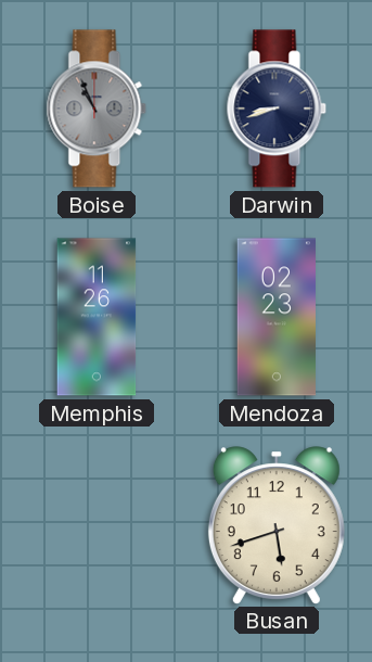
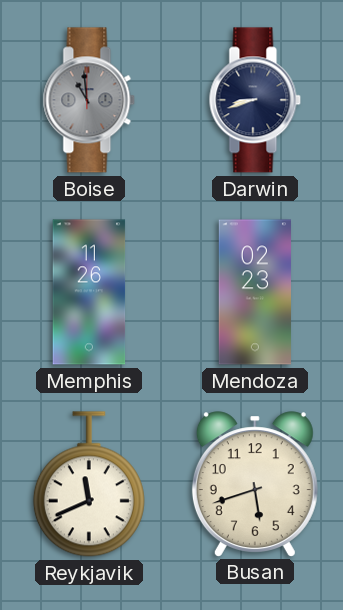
Boise: 10:56 -> 10:59
Reykjavik: none -> 11:41
